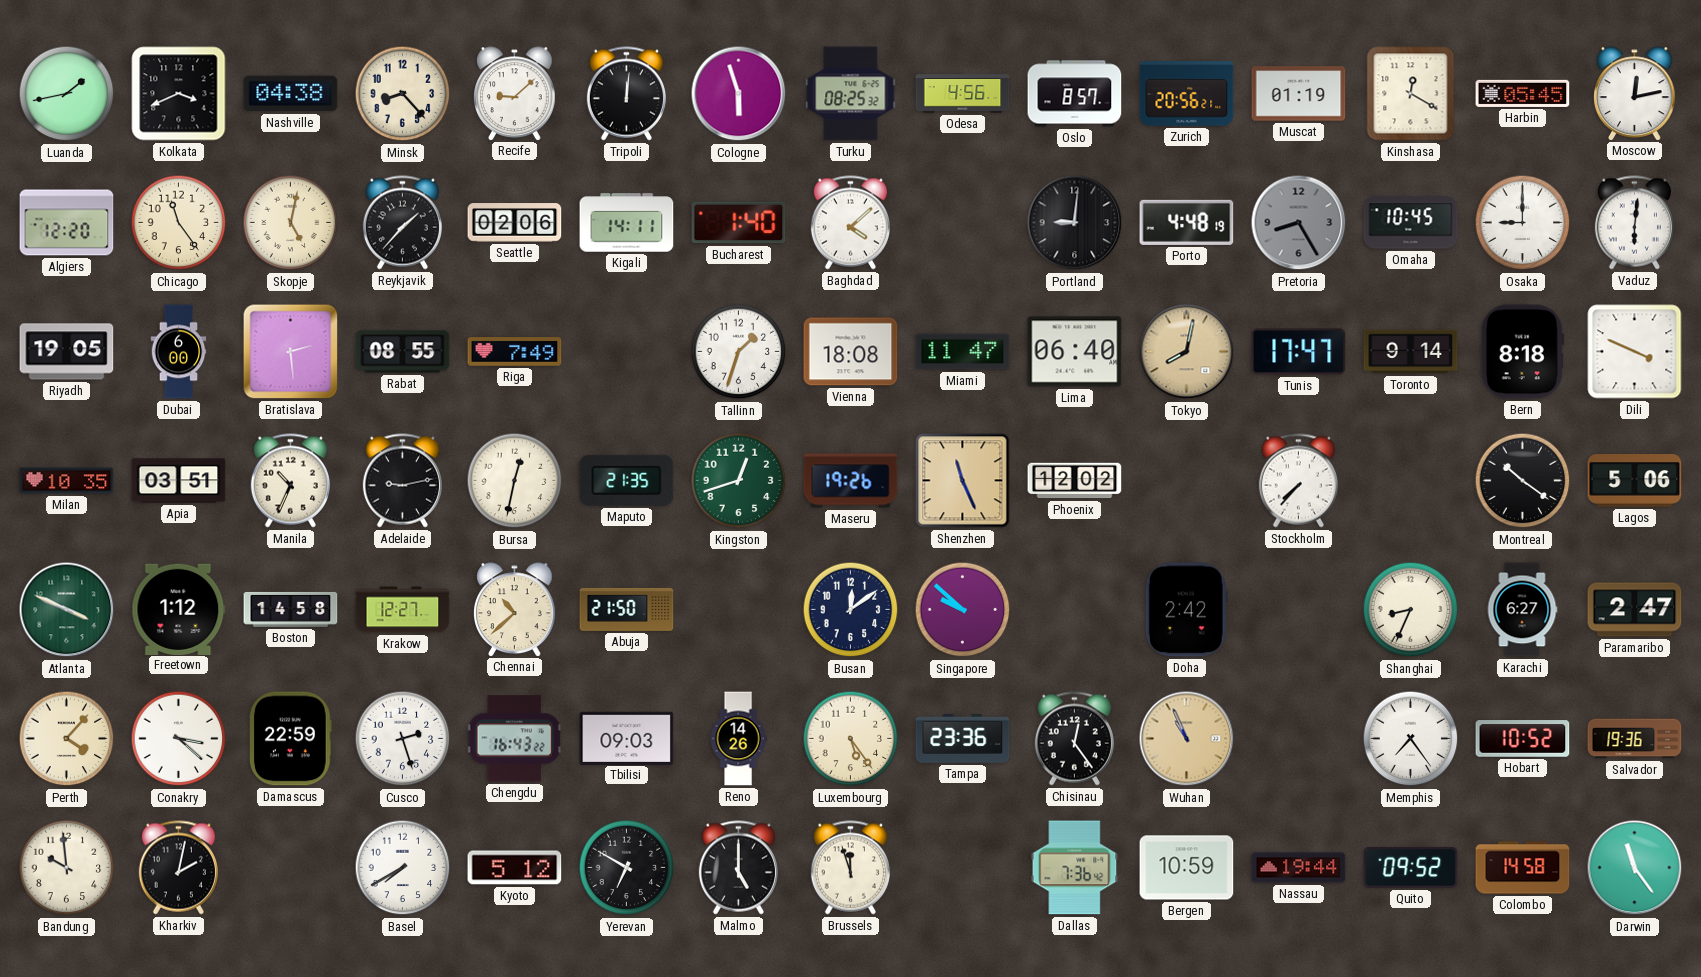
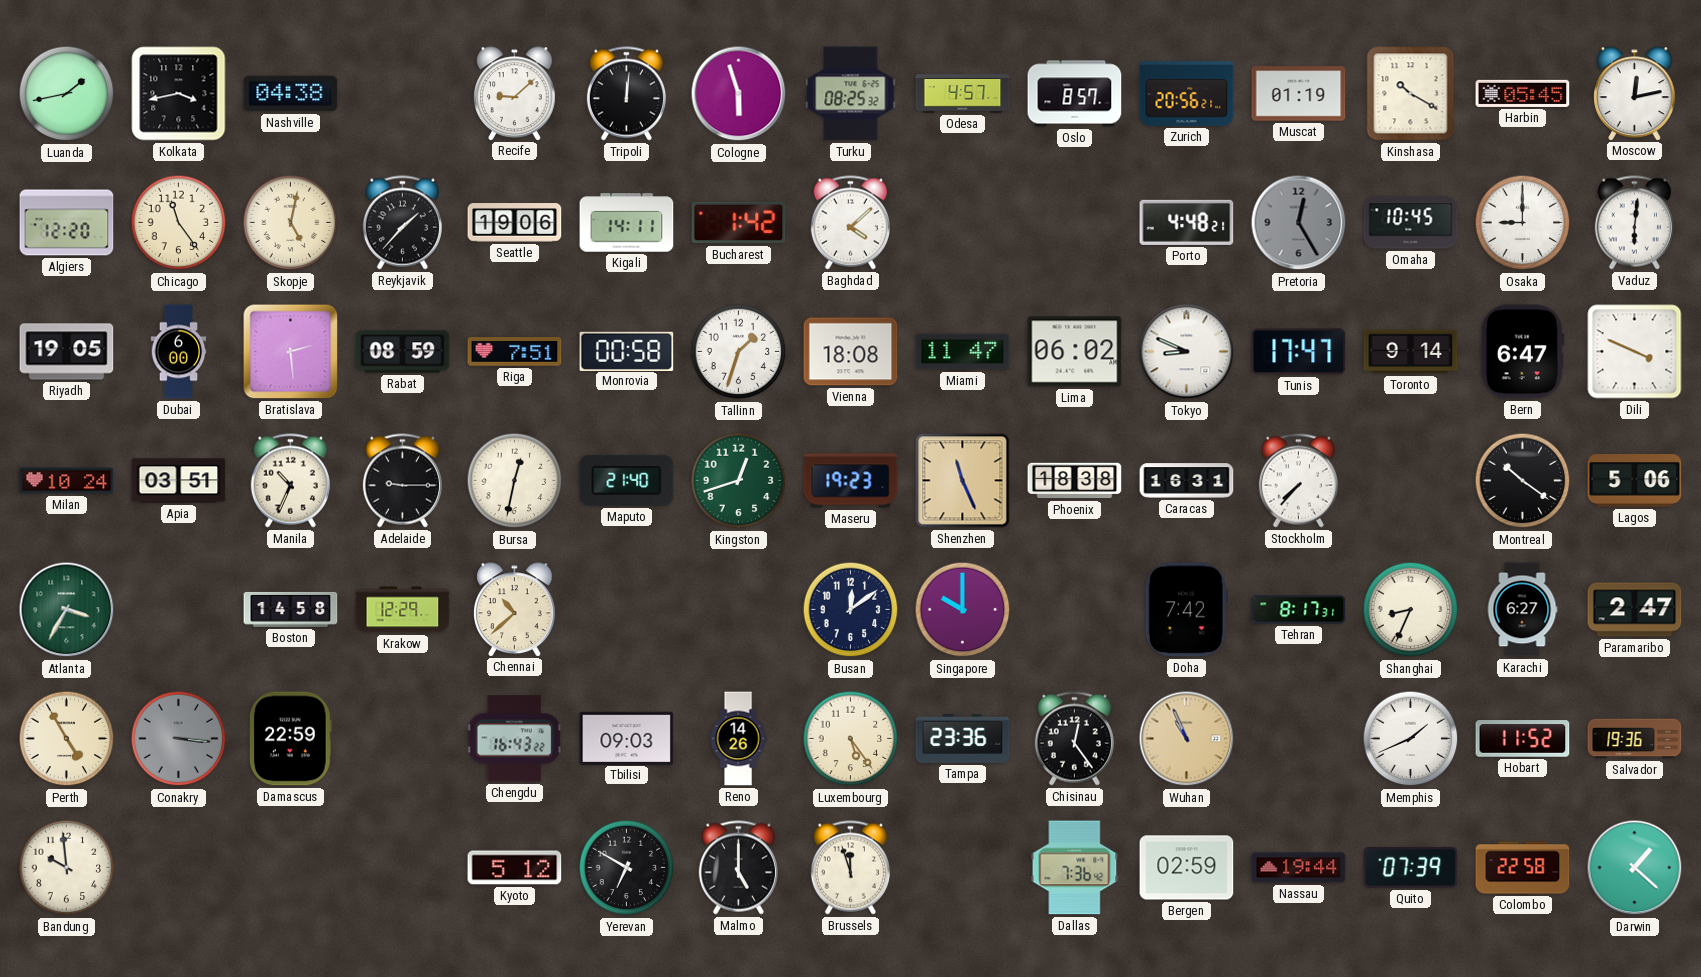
Kolkata: 3:41 -> 3:43
Minsk: 8:23 -> none
Odesa: 4:56 -> 4:57
Kinshasa: 12:20 -> 10:20
Seattle: 02:06 -> 19:06
Bucharest: 1:40 -> 1:42
Portland: 9:01 -> none
Porto: 4:48:19 -> 4:48:21
Pretoria: 8:25 -> 12:25
Rabat: 08:55 -> 08:59
Riga: 7:49 -> 7:51
Monrovia: none -> 00:58
Lima: 06:40 -> 06:02
Tokyo: 8:02 -> 8:49
Tokyo dial: champagne -> white
Bern: 8:18 -> 6:47
Milan: 10:35 -> 10:24
Adelaide: 9:13 -> 9:15
Maputo: 21:35 -> 21:40
Maseru: 19:26 -> 19:23
Phoenix: 12:02 -> 18:38
Caracas: none -> 16:31
Atlanta: 3:49 -> 3:35
Freetown: 1:12 -> none
Krakow: 12:27 -> 12:29
Abuja: 21:50 -> none
Singapore: 9:52 -> 10:00
Doha: 2:42 -> 7:42
Tehran: none -> 8:17
Perth: 4:07 -> 4:55
Conakry: 3:22 -> 3:16
Conakry dial: white -> grey
Cusco: 2:27 -> none
Memphis: 7:24 -> 1:41
Hobart: 10:52 -> 11:52
Kharkiv: 2:02 -> none
Basel: 7:40 -> none
Bergen: 10:59 -> 02:59
Quito: 09:52 -> 07:39
Colombo: 14:58 -> 22:58
Darwin: 11:24 -> 1:22
